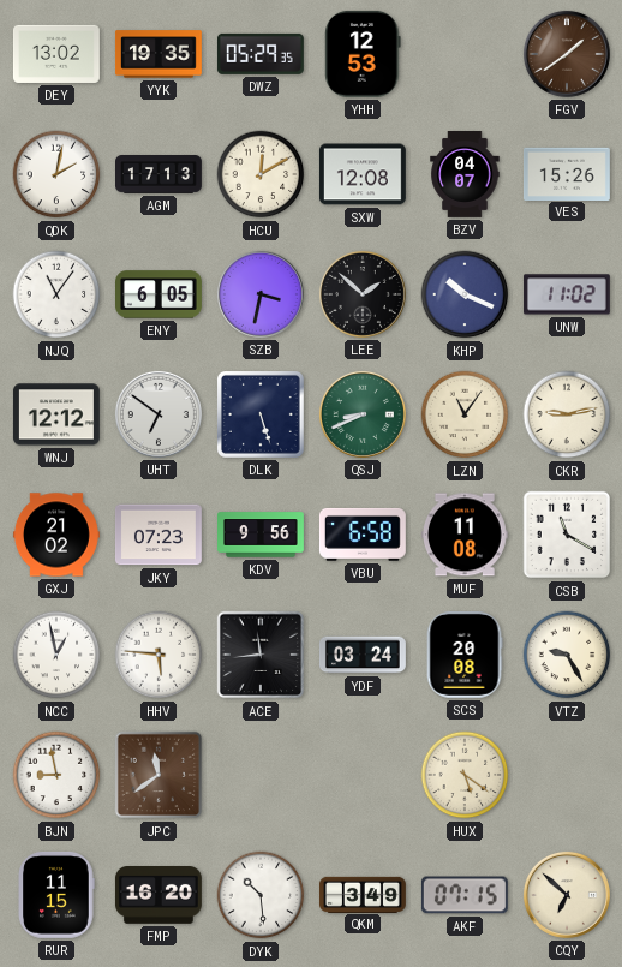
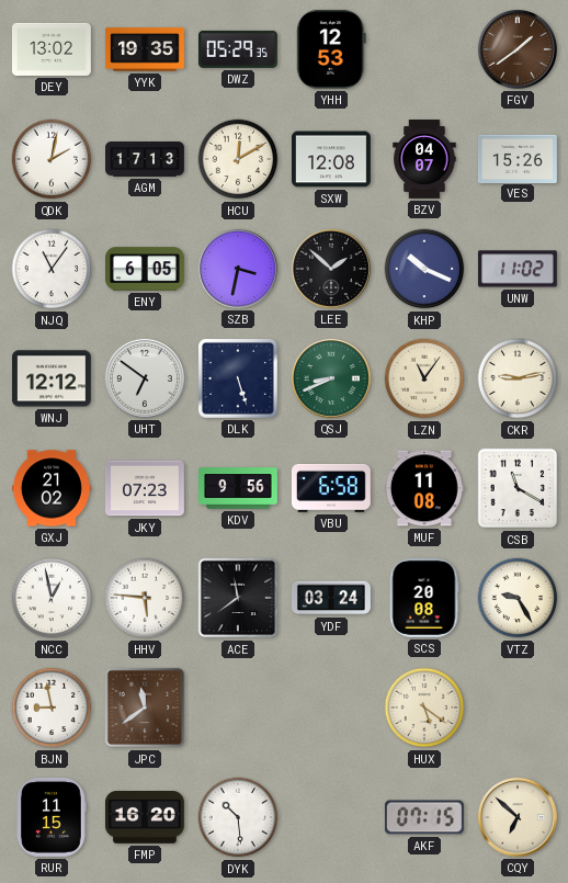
ACE: 11:44 -> 11:39
QKM: 3:49 -> none
